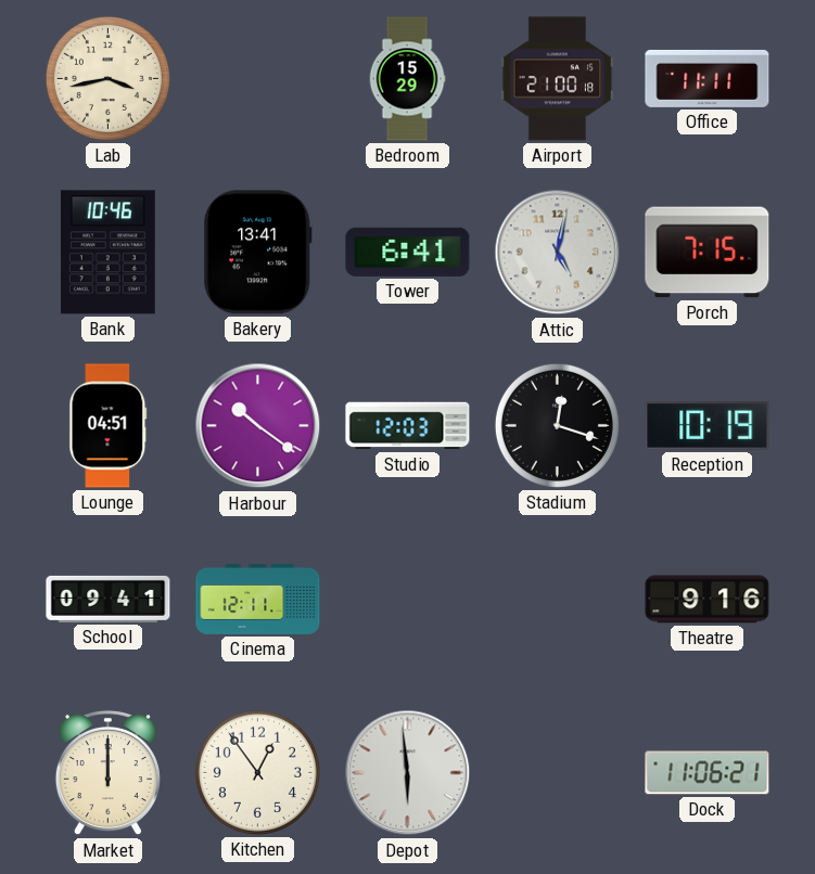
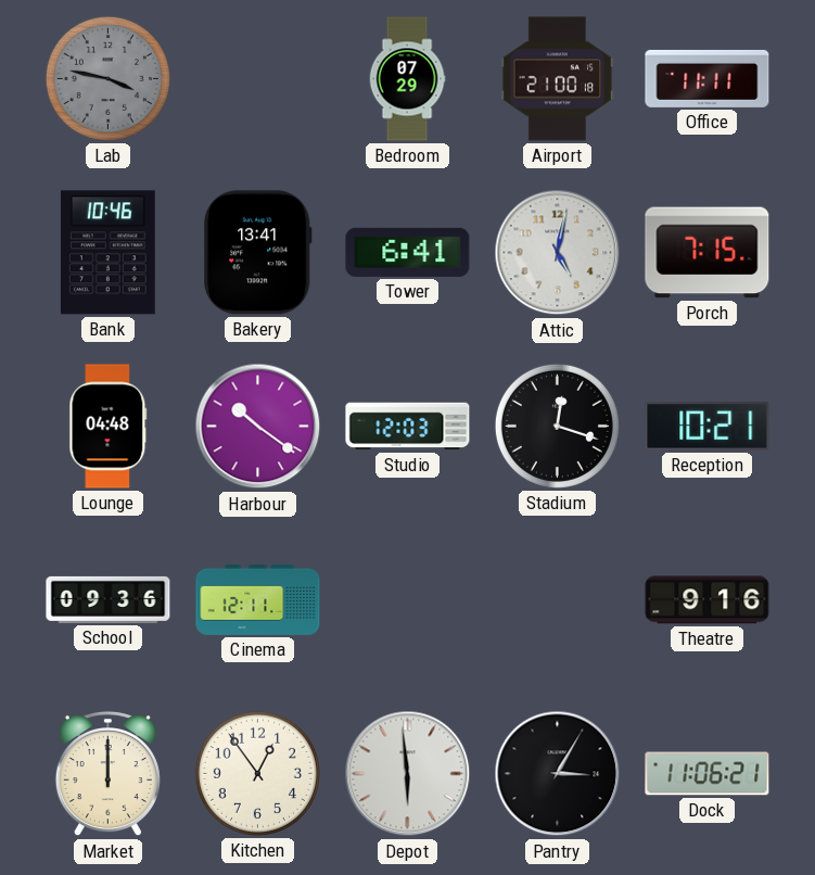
Lab: 3:43 -> 3:47
Lab dial: cream -> grey
Bedroom: 15:29 -> 07:29
Lounge: 04:51 -> 04:48
Reception: 10:19 -> 10:21
School: 09:41 -> 09:36
Pantry: none -> 3:05
